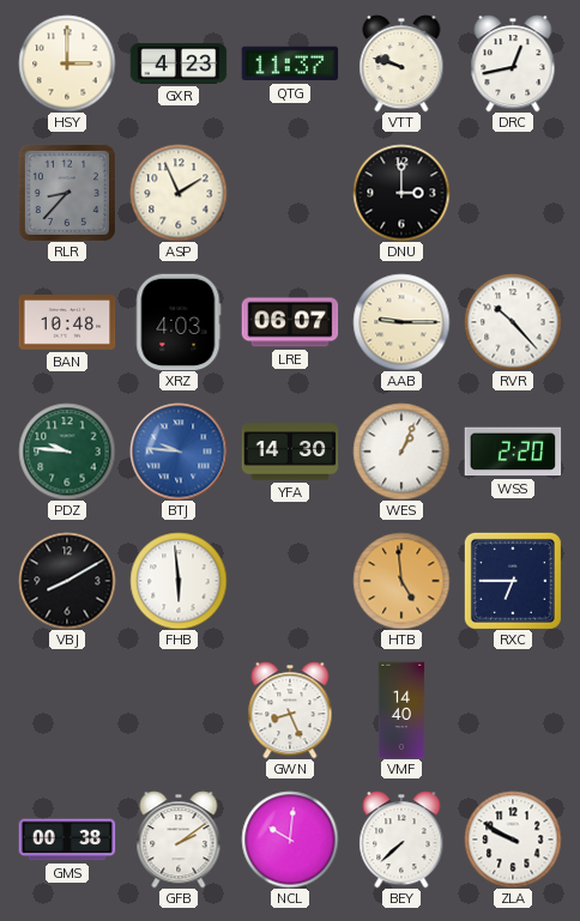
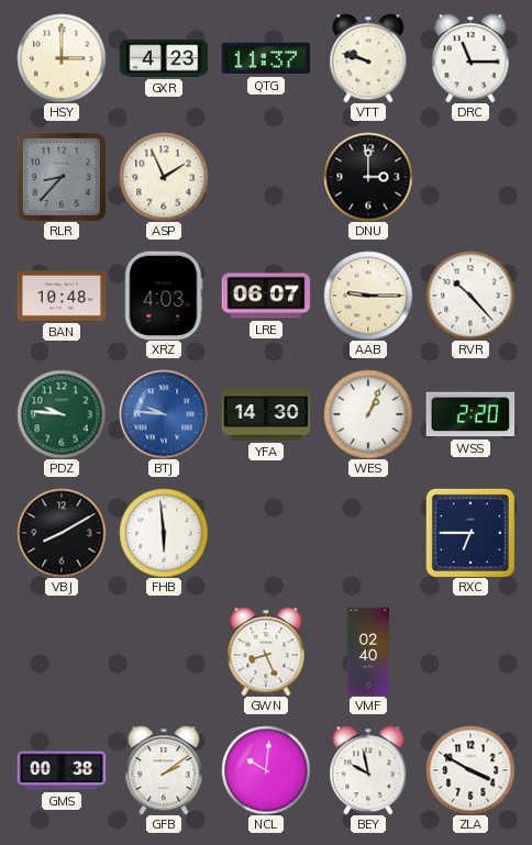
DRC: 12:43 -> 11:15
HTB: 4:59 -> none
VMF: 14:40 -> 02:40
BEY: 7:38 -> 9:58
ZLA: 9:50 -> 3:50
